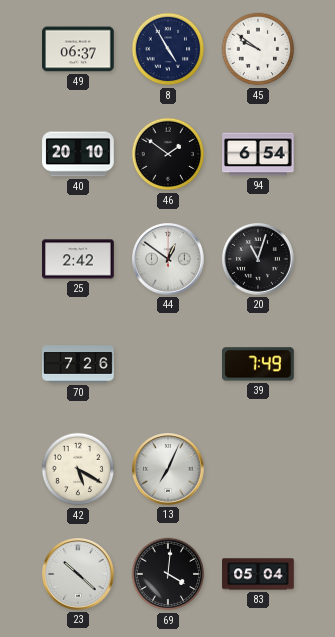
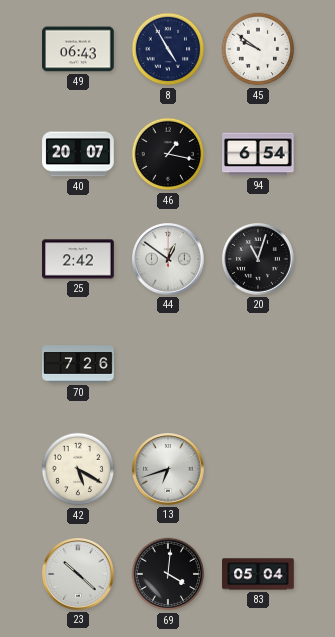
49: 06:37 -> 06:43
40: 20:10 -> 20:07
46: 1:51 -> 1:17
39: 7:49 -> none
13: 7:04 -> 6:42
